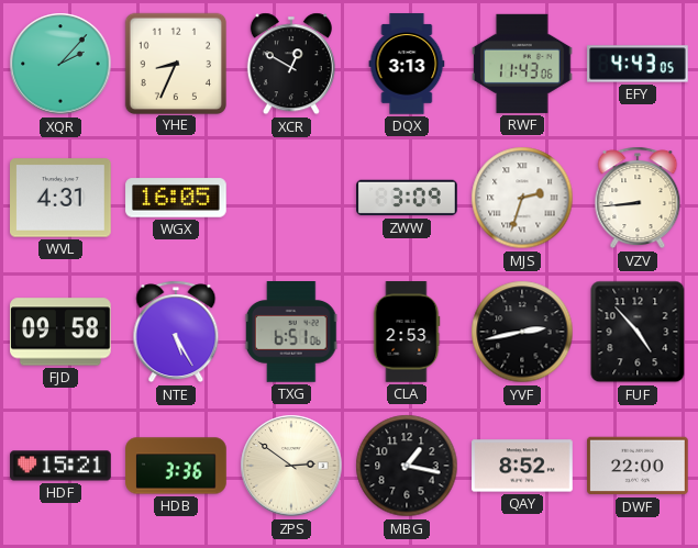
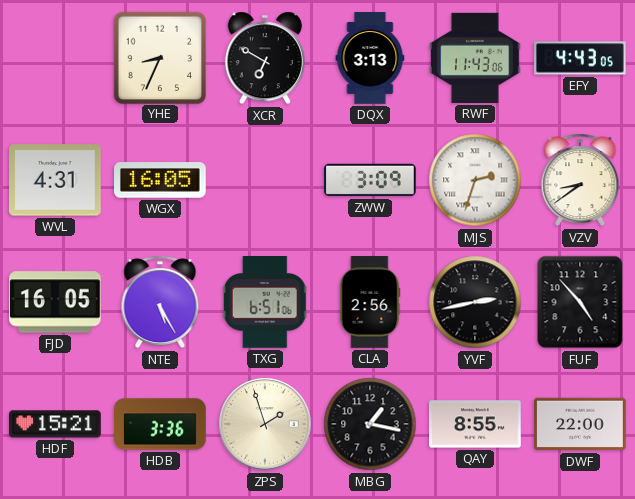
XQR: 2:07 -> none
XCR: 12:50 -> 6:50
VZV: 8:44 -> 8:39
FJD: 09:58 -> 16:05
CLA: 2:53 -> 2:56
ZPS: 2:51 -> 1:57
QAY: 8:52 -> 8:55
